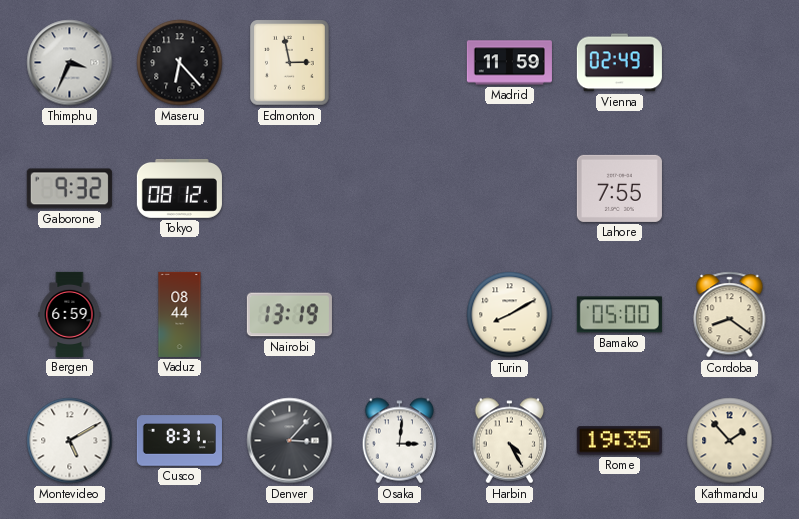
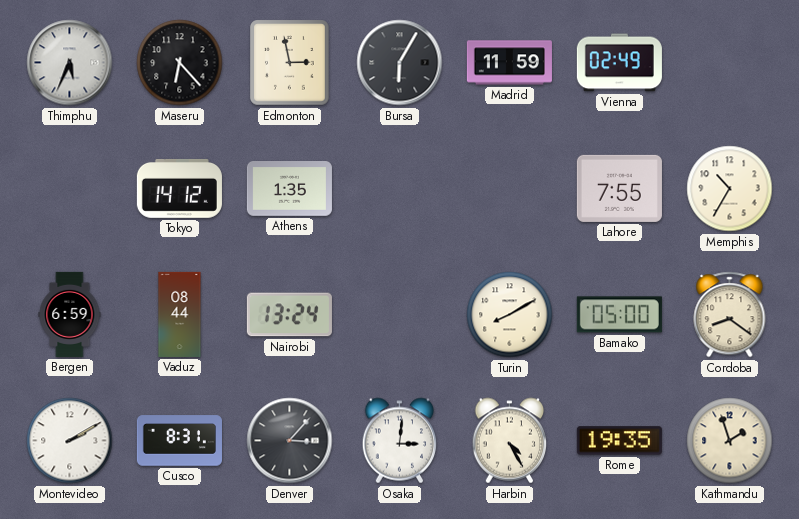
Thimphu: 3:34 -> 5:34
Bursa: none -> 6:05
Gaborone: 9:32 -> none
Tokyo: 08:12 -> 14:12
Athens: none -> 1:35
Memphis: none -> 10:35
Nairobi: 13:19 -> 13:24
Montevideo: 5:10 -> 2:10
Kathmandu: 1:53 -> 1:57
